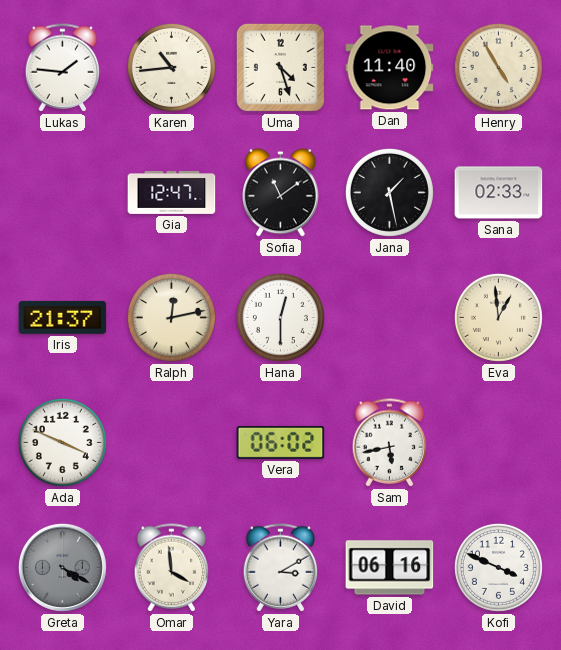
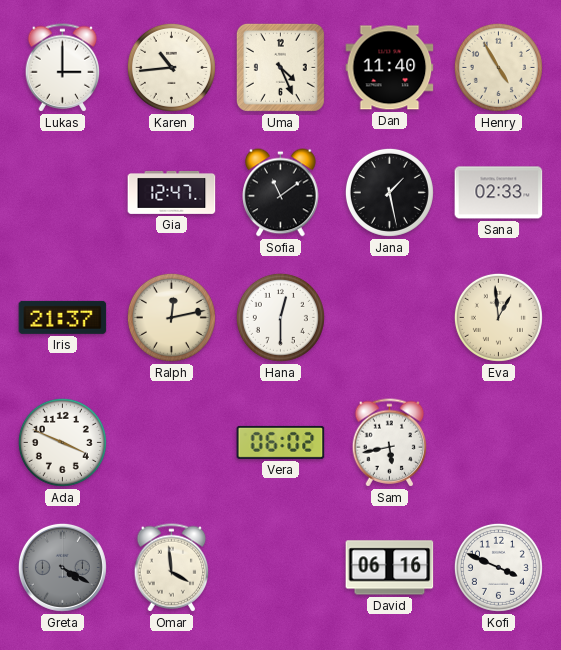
Lukas: 1:46 -> 3:00
Uma: 4:27 -> 4:26
Yara: 3:10 -> none
